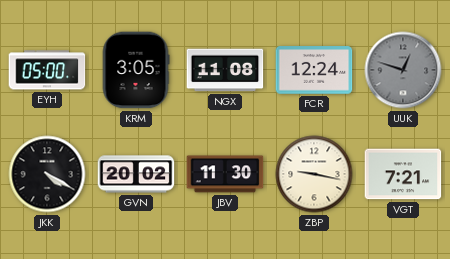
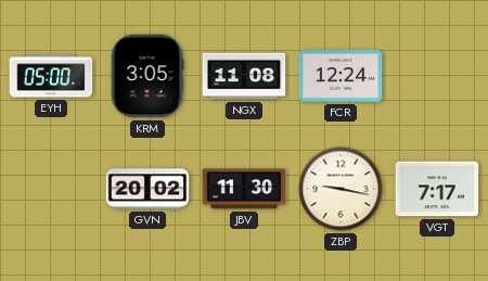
UUK: 12:48 -> none
JKK: 4:20 -> none
VGT: 7:21 -> 7:17
